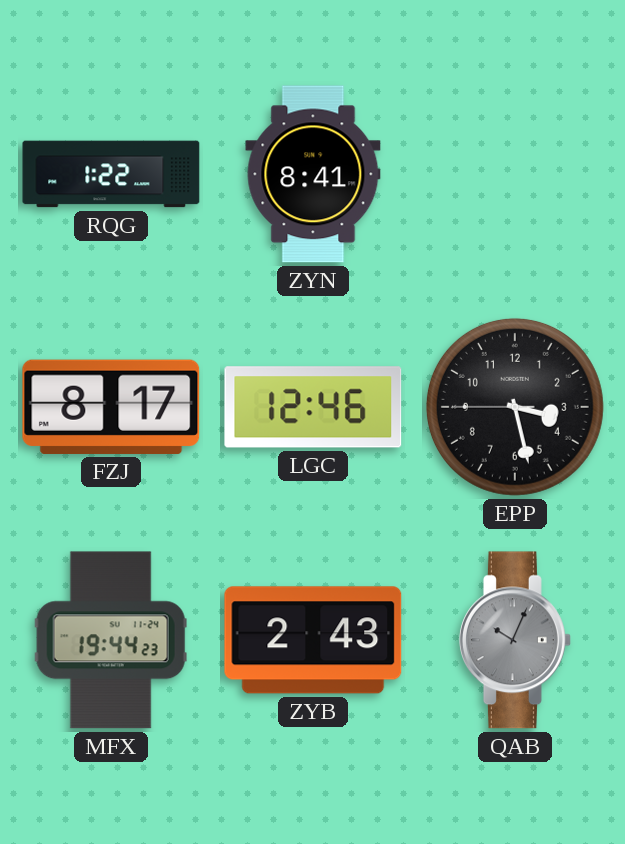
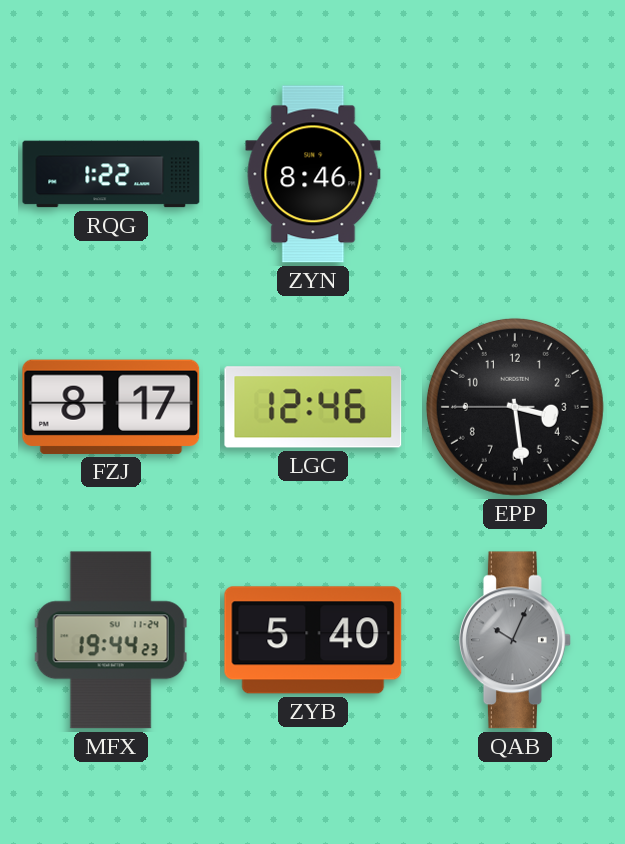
ZYN: 8:41 -> 8:46
EPP: 3:27 -> 3:28
ZYB: 2:43 -> 5:40
